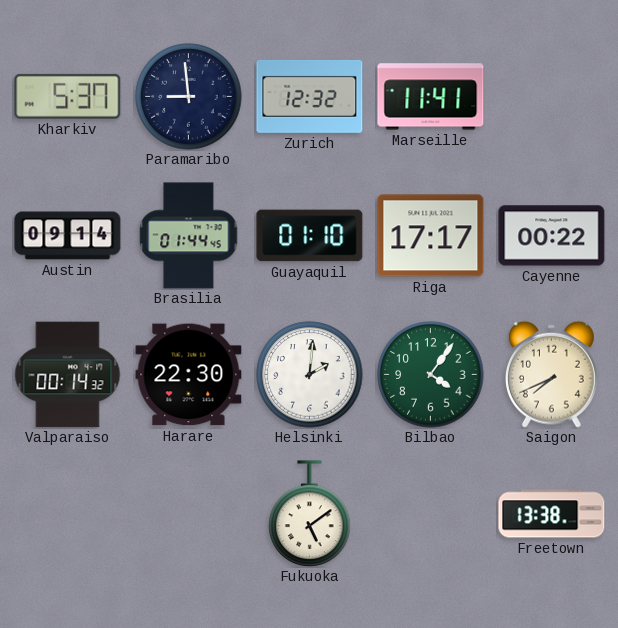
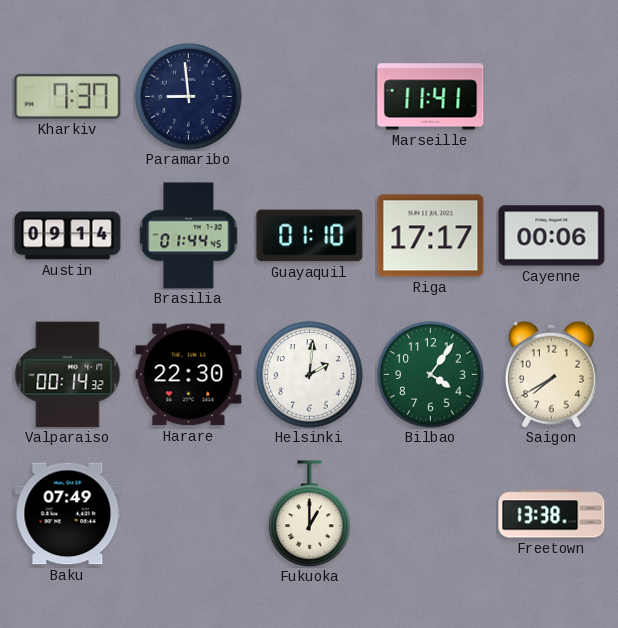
Kharkiv: 5:37 -> 7:37
Zurich: 12:32 -> none
Cayenne: 00:22 -> 00:06
Saigon: 7:41 -> 7:40
Baku: none -> 07:49
Fukuoka: 5:09 -> 1:00
